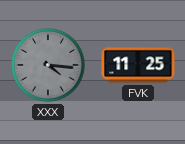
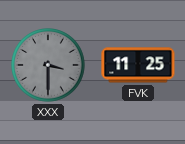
XXX: 4:16 -> 3:30
